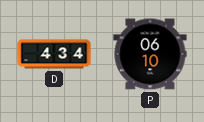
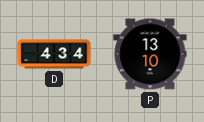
P: 06:10 -> 13:10
